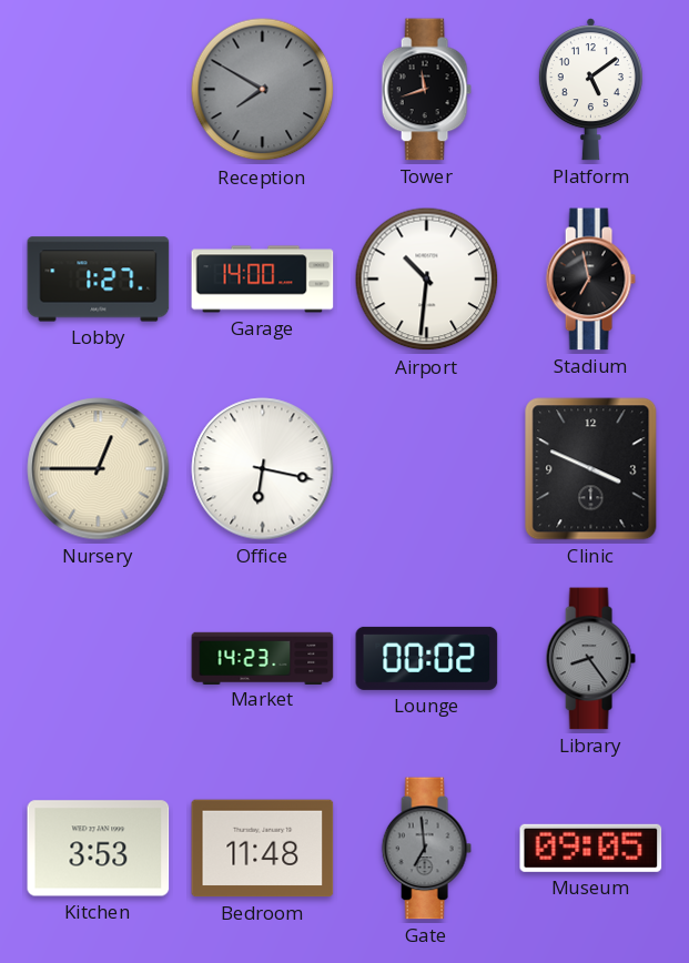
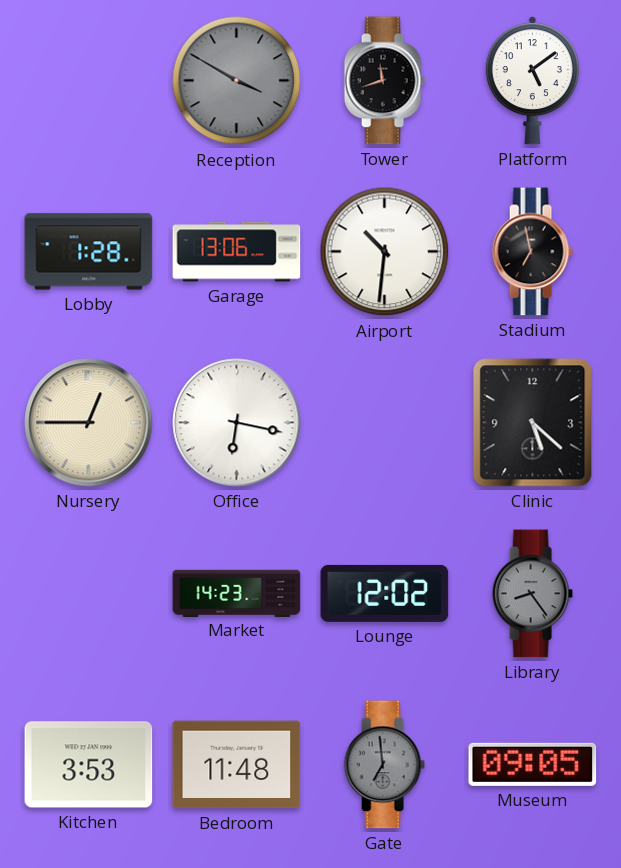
Reception: 7:50 -> 3:50
Lobby: 1:27 -> 1:28
Garage: 14:00 -> 13:06
Clinic: 3:49 -> 5:22
Lounge: 00:02 -> 12:02
